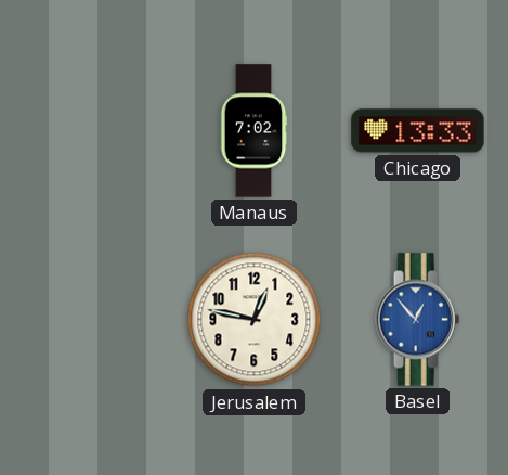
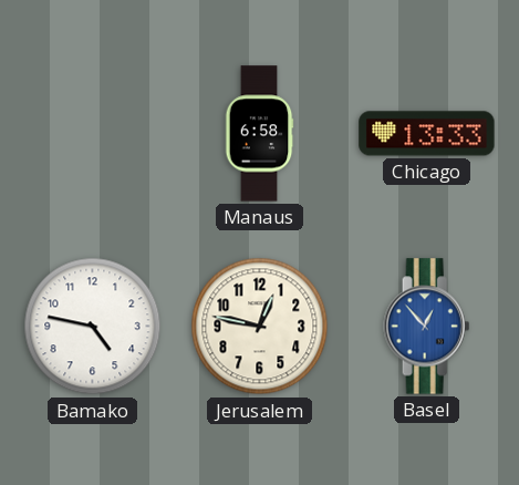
Manaus: 7:02 -> 6:58
Bamako: none -> 4:47
